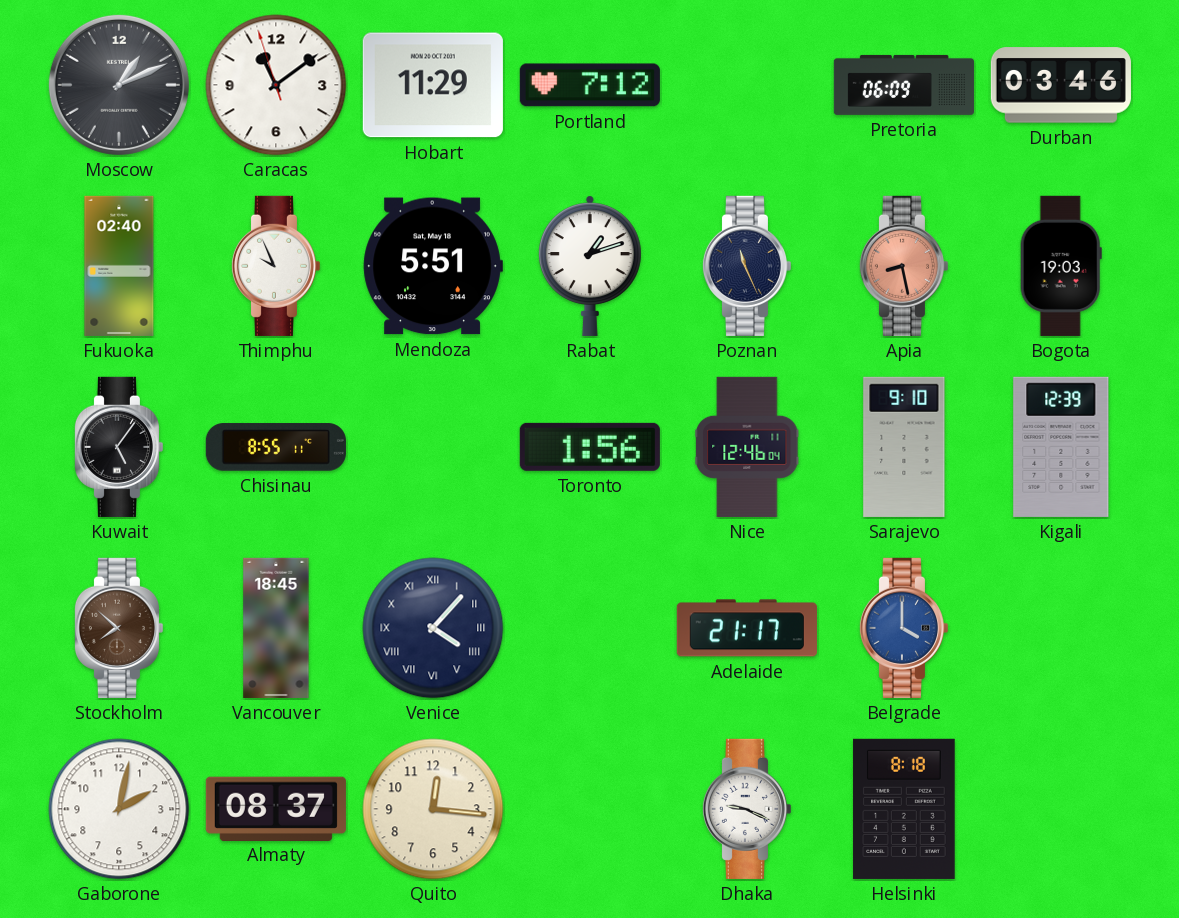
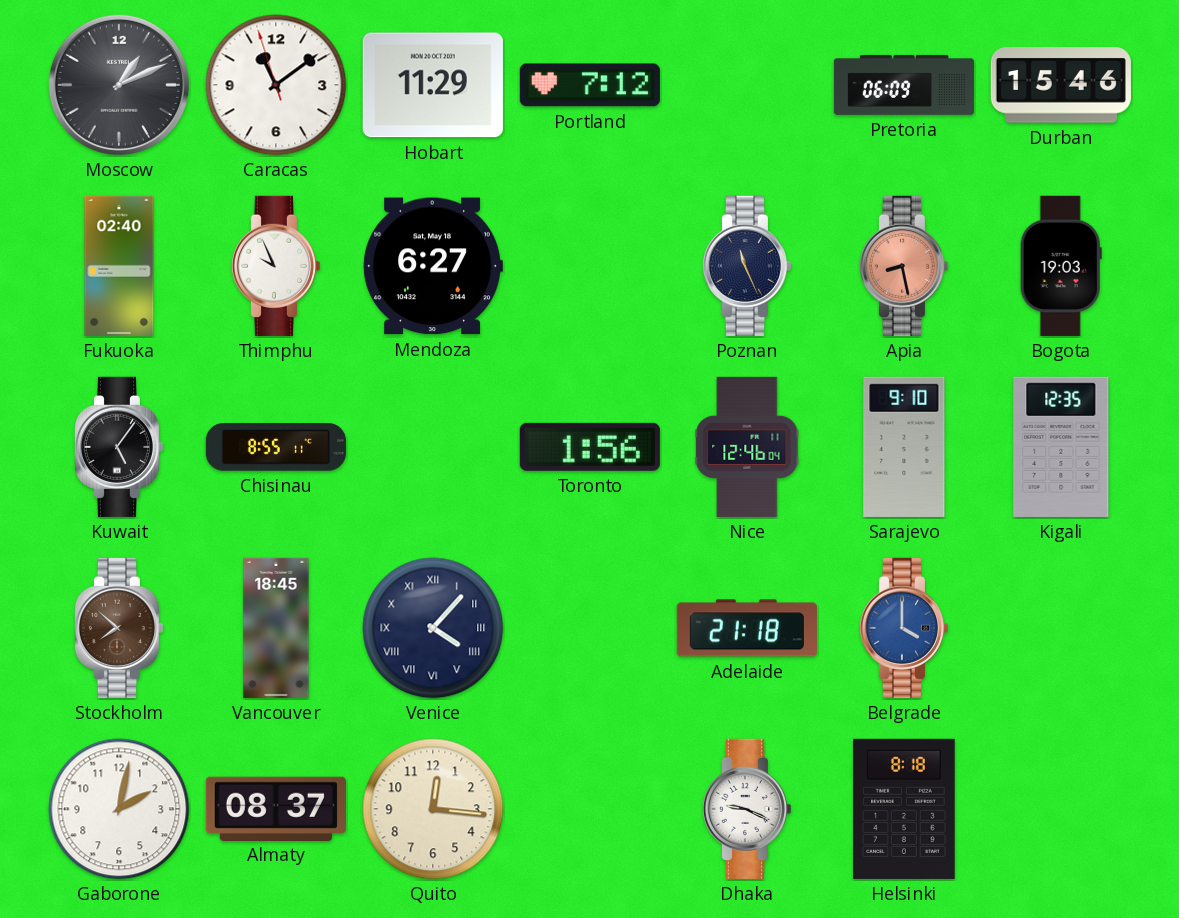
Durban: 03:46 -> 15:46
Mendoza: 5:51 -> 6:27
Rabat: 1:12 -> none
Kigali: 12:39 -> 12:35
Adelaide: 21:17 -> 21:18
